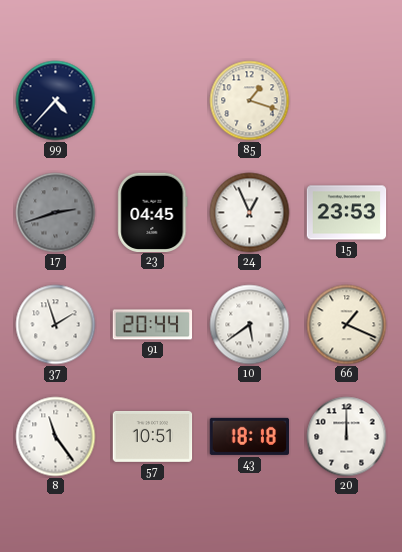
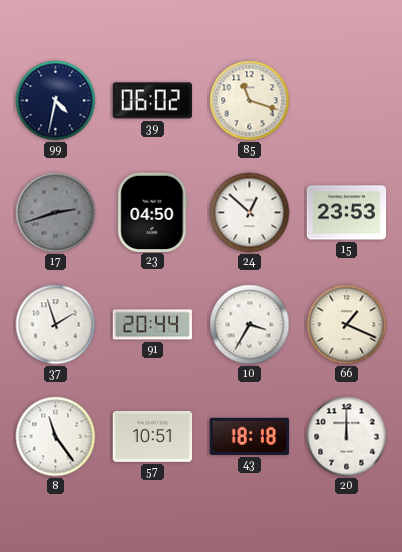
99: 4:37 -> 4:32
39: none -> 06:02
85: 1:18 -> 11:18
23: 04:45 -> 04:50
24: 12:56 -> 12:52
10: 5:39 -> 3:35
